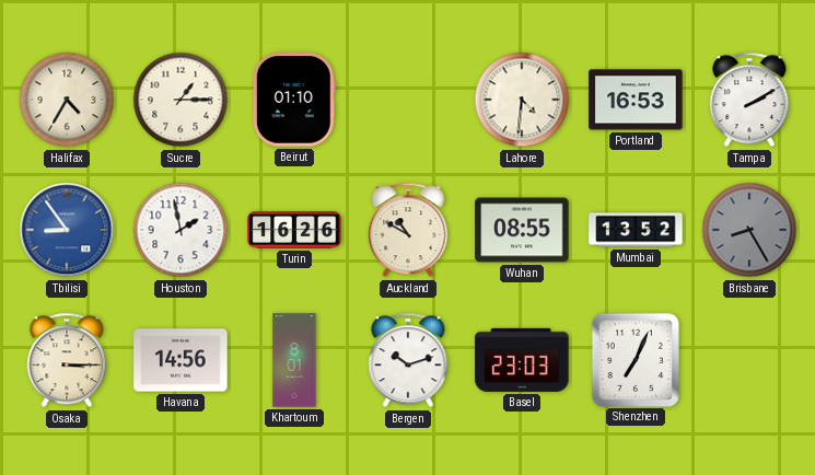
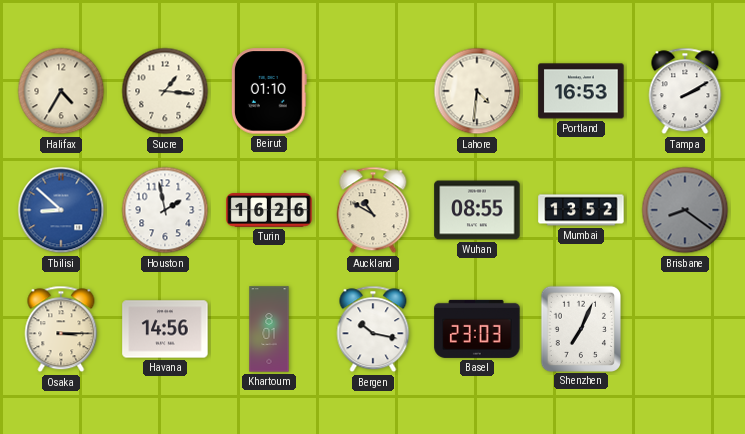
Sucre: 1:15 -> 1:16
Tbilisi: 8:54 -> 8:52
Brisbane: 8:25 -> 8:21
Bergen: 10:12 -> 10:17
